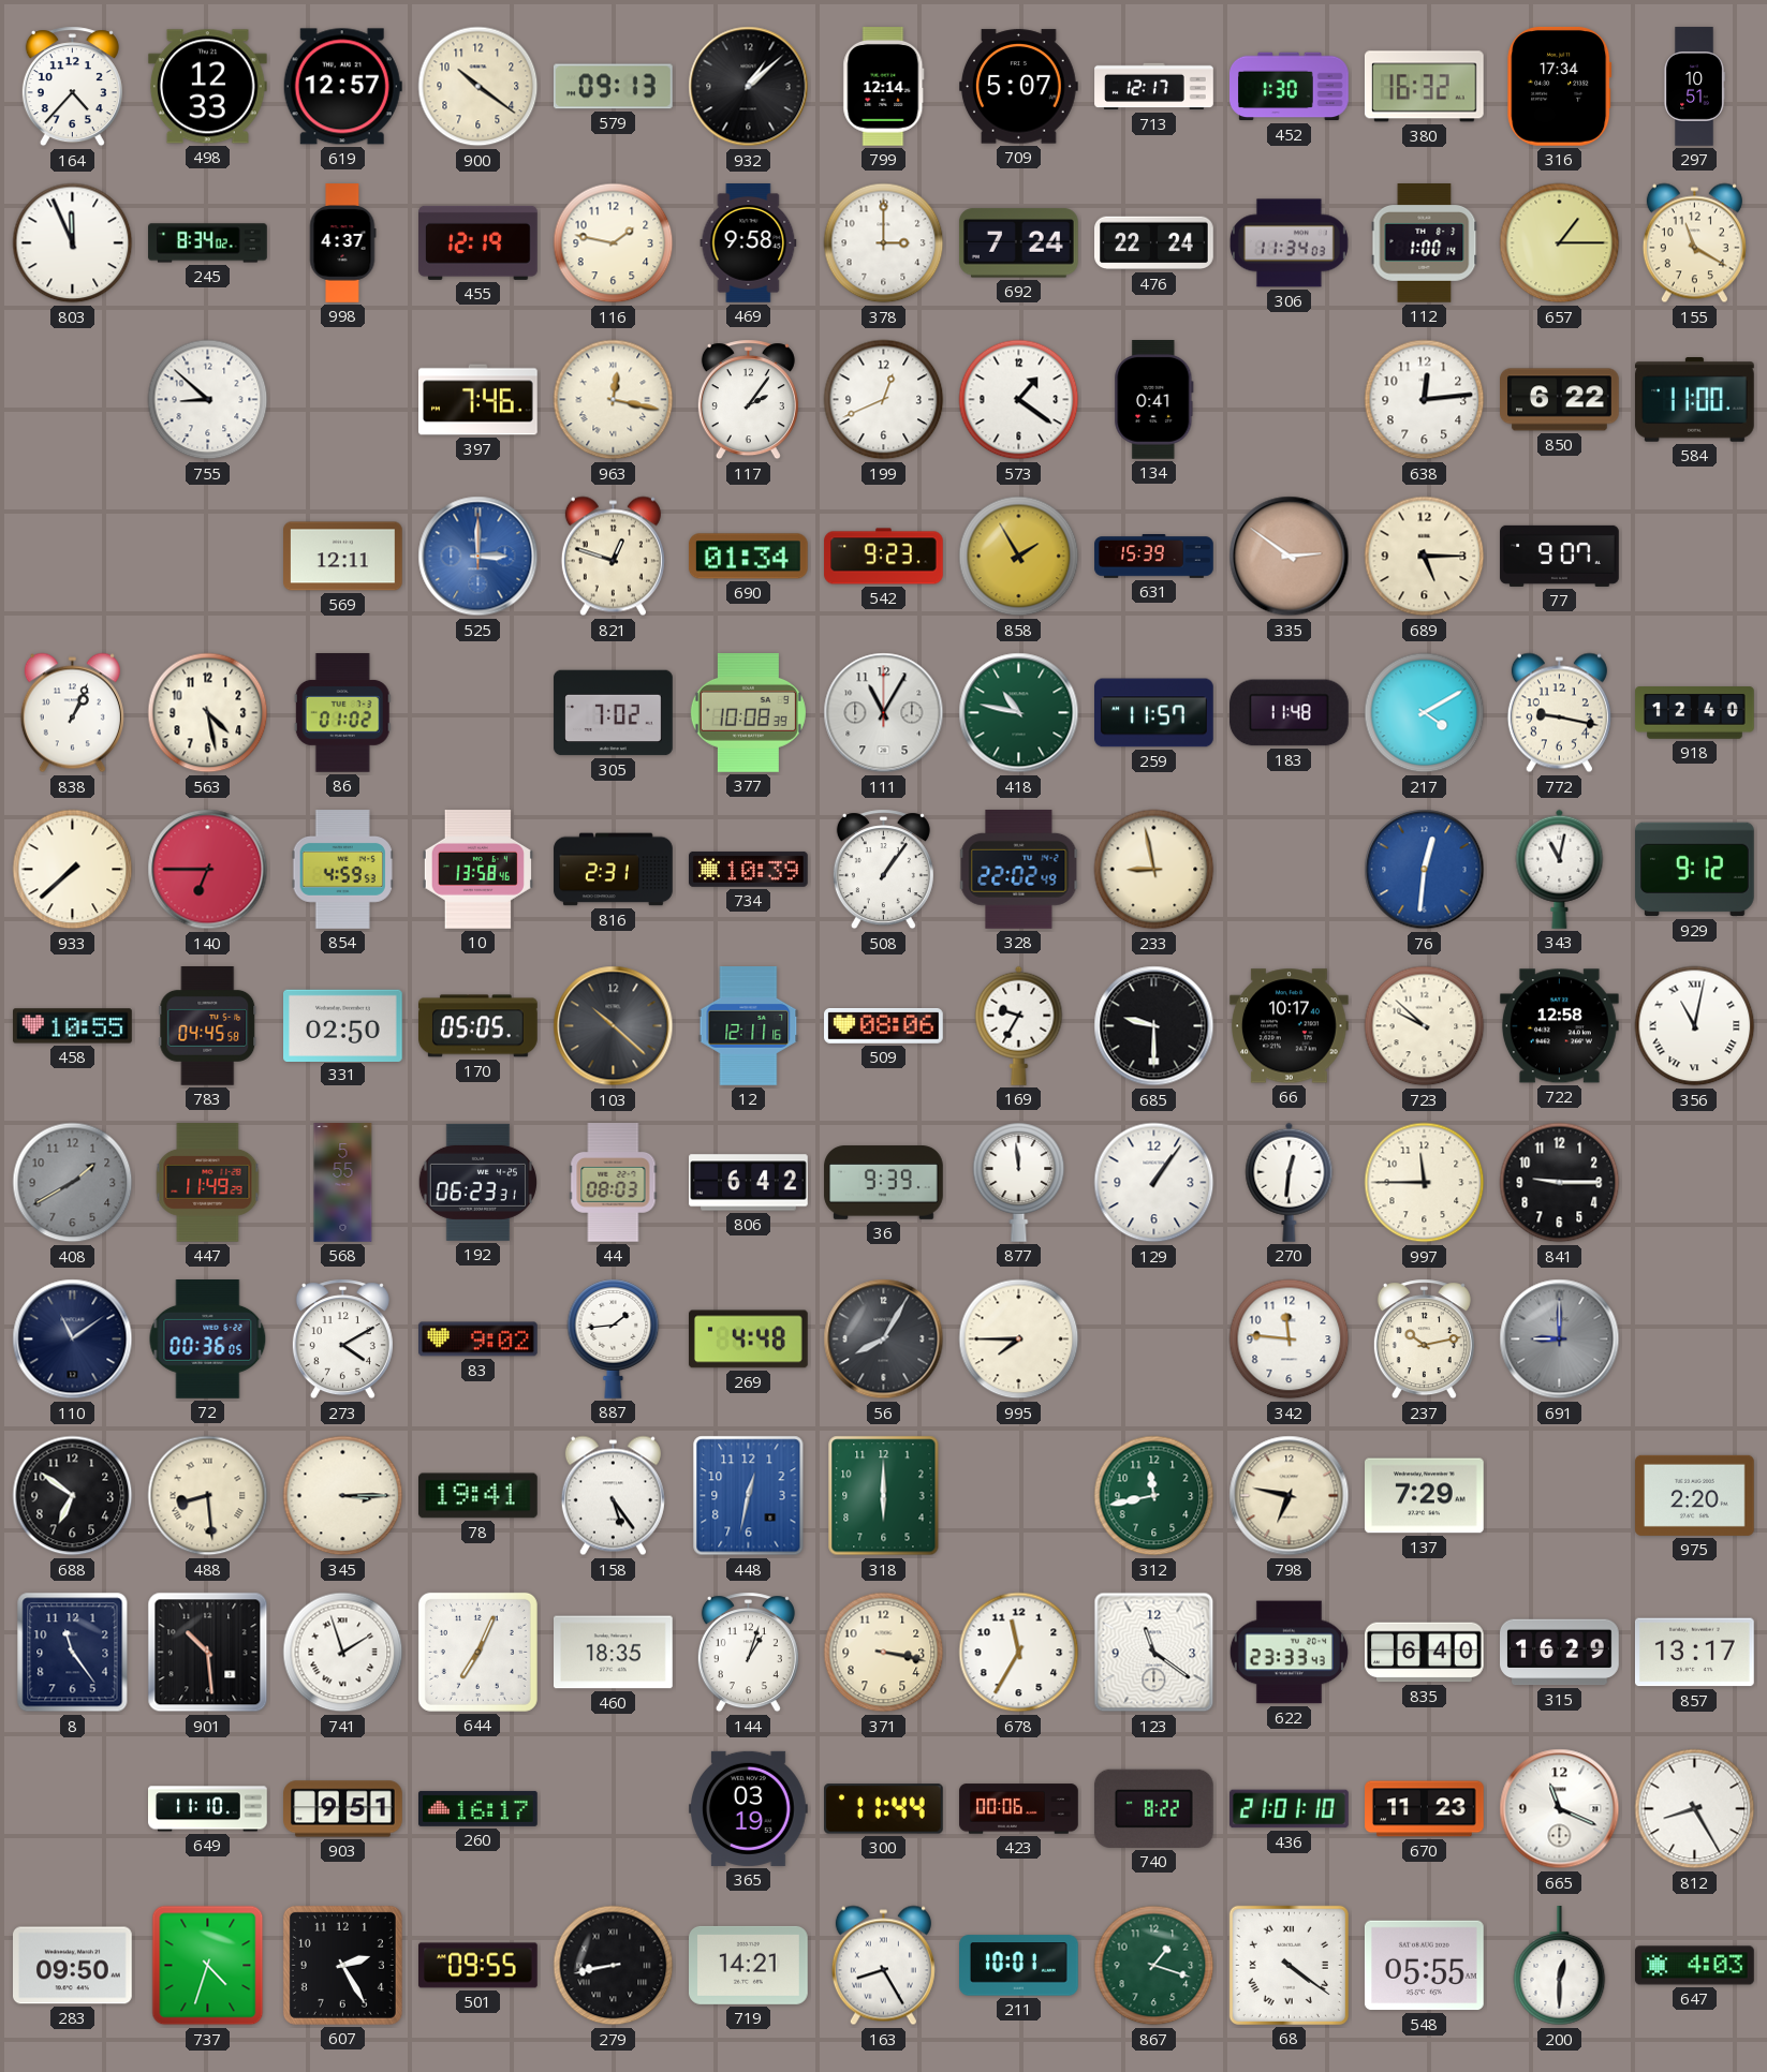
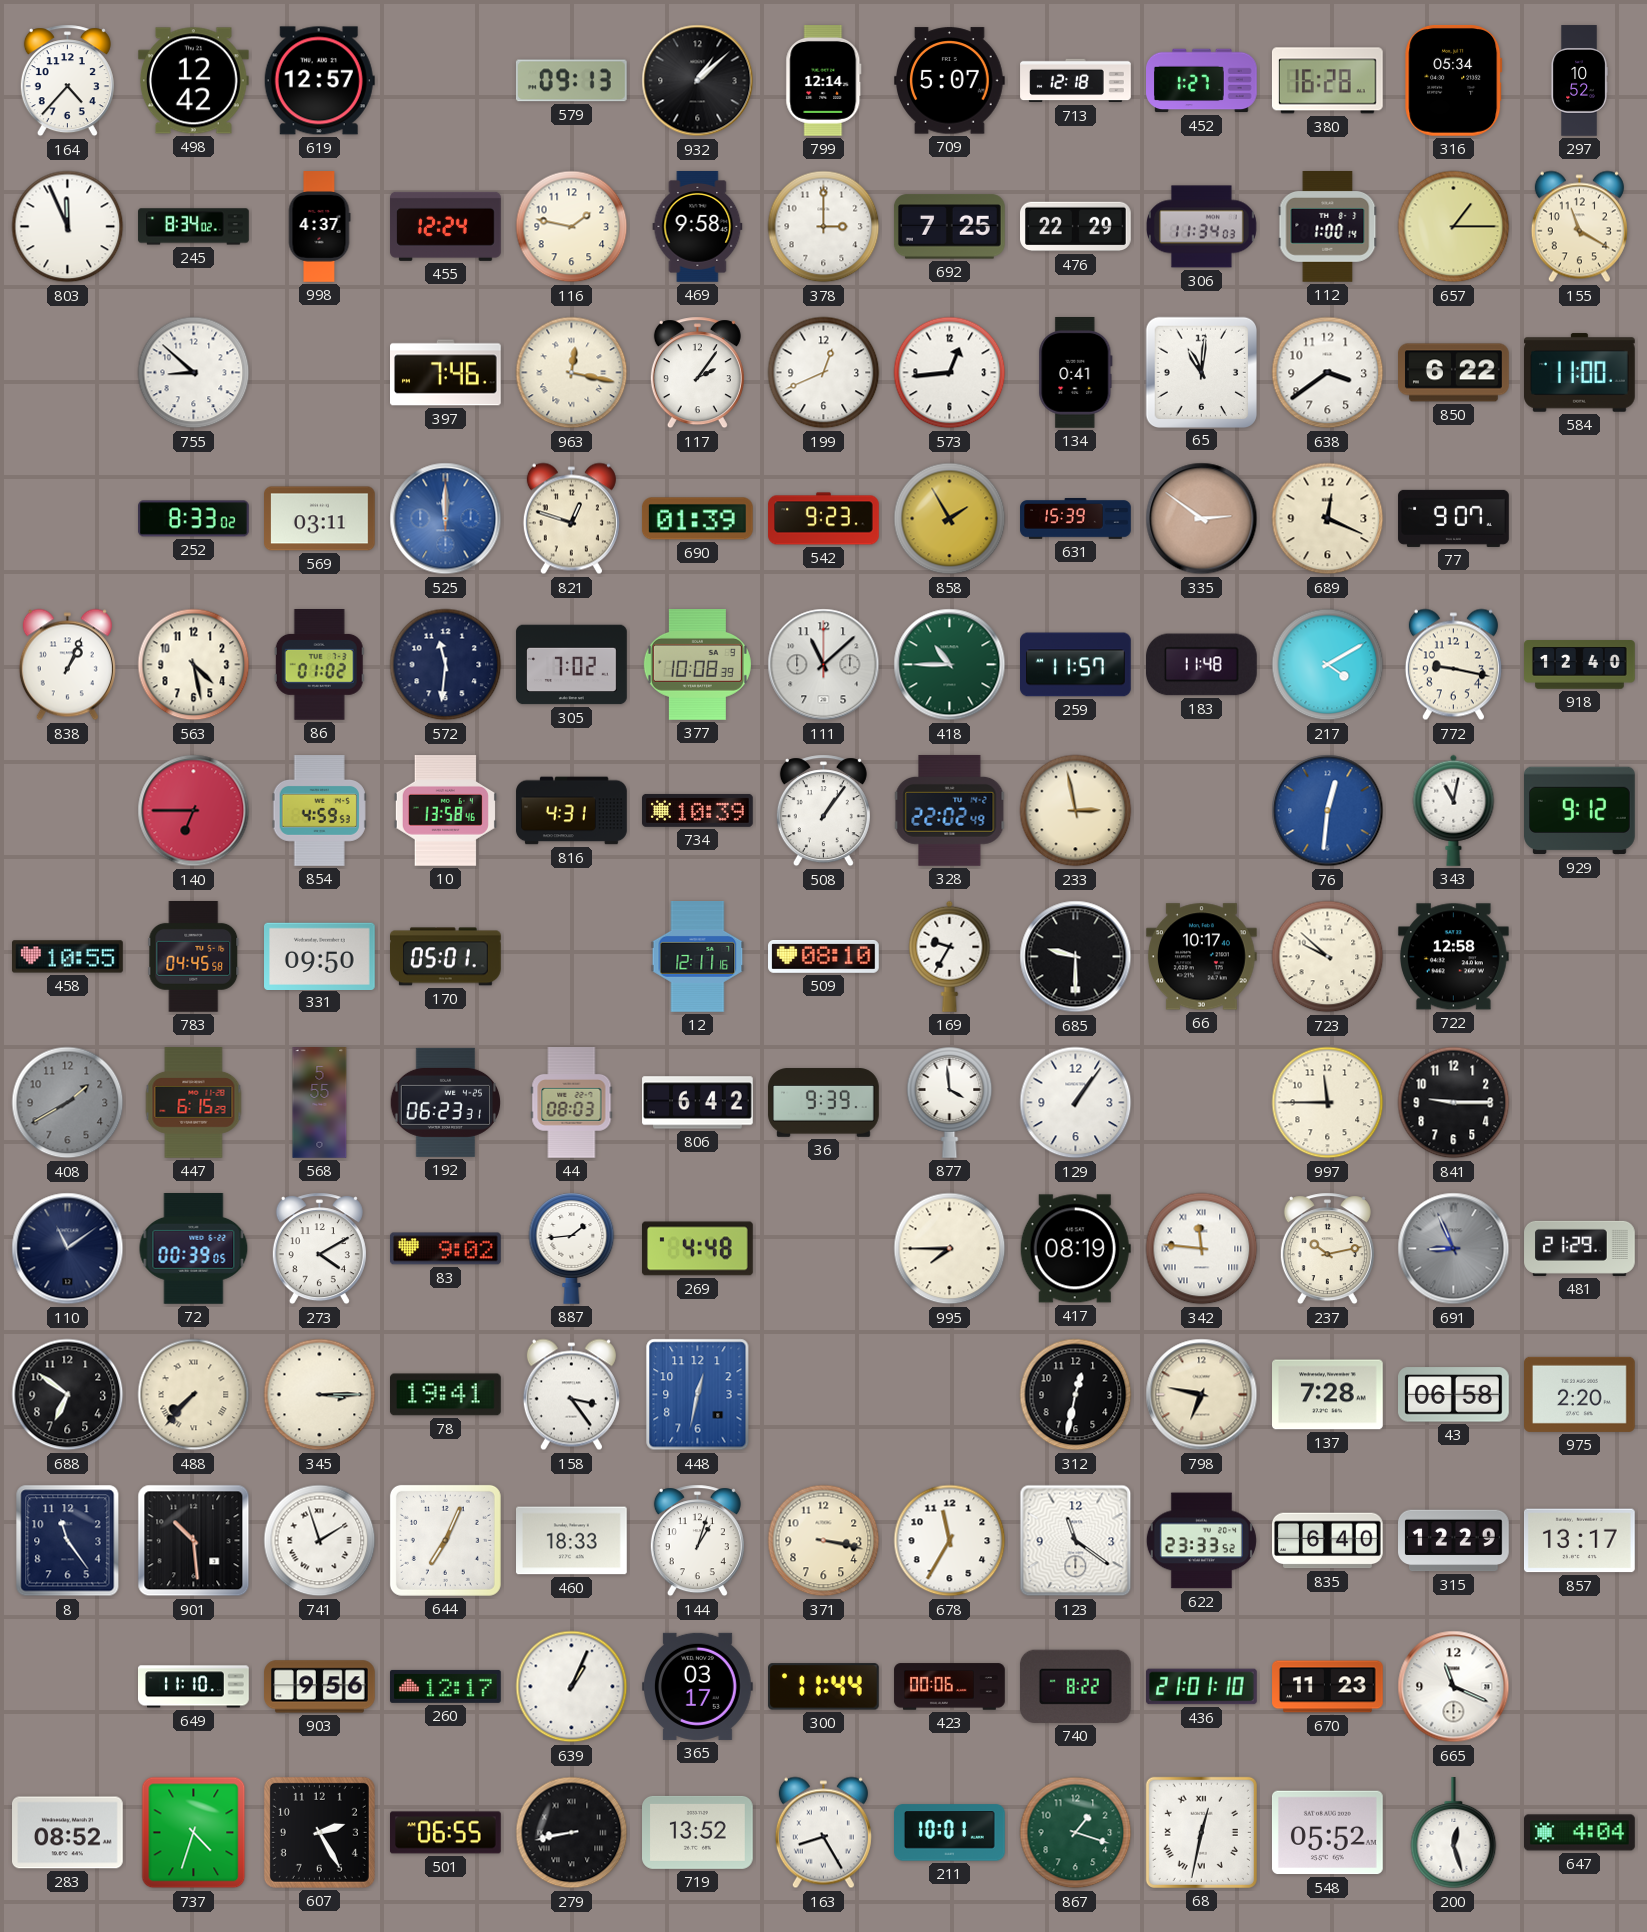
498: 12:33 -> 12:42
900: 10:21 -> none
713: 12:17 -> 12:18
452: 1:30 -> 1:27
380: 16:32 -> 16:28
316: 17:34 -> 05:34
297: 10:51 -> 10:52
455: 12:19 -> 12:24
692: 7:24 -> 7:25
476: 22:24 -> 22:29
573: 1:21 -> 12:44
65: none -> 11:01
638: 12:14 -> 3:39
252: none -> 8:33
569: 12:11 -> 03:11
525: 3:00 -> 12:00
690: 01:34 -> 01:39
689: 5:15 -> 12:19
572: none -> 11:31
111: 11:05 -> 11:08
418: 10:47 -> 10:45
933: 7:38 -> none
816: 2:31 -> 4:31
233: 8:58 -> 2:58
331: 02:50 -> 09:50
170: 05:05 -> 05:01
103: 10:22 -> none
509: 08:06 -> 08:10
356: 11:02 -> none
447: 11:49 -> 6:15
877: 11:59 -> 3:59
270: 12:31 -> none
72: 00:36 -> 00:39
56: 8:05 -> none
417: none -> 08:19
342 numerals: Arabic -> Roman
691: 9:00 -> 8:56
481: none -> 21:29
488: 8:29 -> 7:37
158: 5:24 -> 3:24
318: 6:00 -> none
312: 11:43 -> 12:32
312 dial: green -> black
137: 7:29 -> 7:28
43: none -> 06:58
460: 18:35 -> 18:33
622: 23:33:43 -> 23:33:52
315: 16:29 -> 12:29
903: 9:51 -> 9:56
260: 16:17 -> 12:17
639: none -> 1:04
365: 03:19 -> 03:17
812: 8:25 -> none
283: 09:50 -> 08:52
501: 09:55 -> 06:55
719: 14:21 -> 13:52
68: 4:21 -> 12:32
548: 05:55 -> 05:52
200: 12:30 -> 12:27
647: 4:03 -> 4:04
